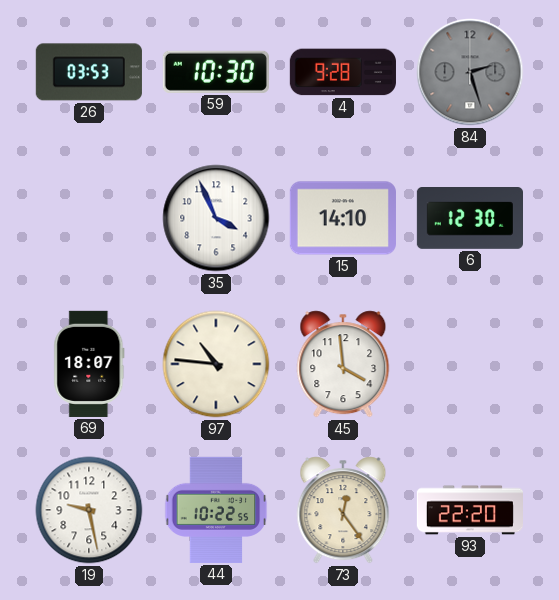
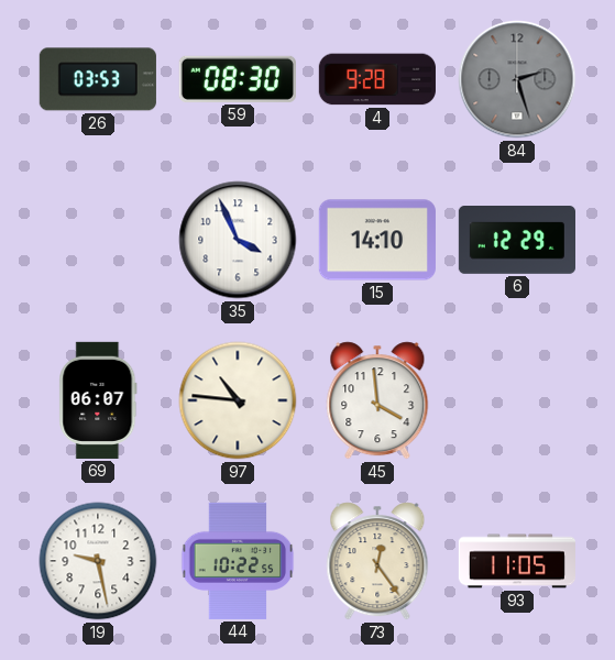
59: 10:30 -> 08:30
6: 12:30 -> 12:29
69: 18:07 -> 06:07
93: 22:20 -> 11:05
